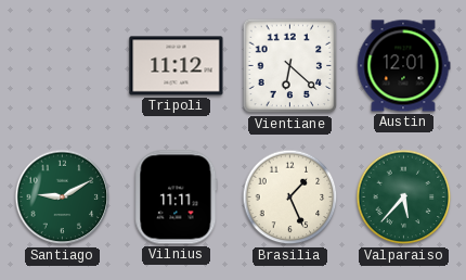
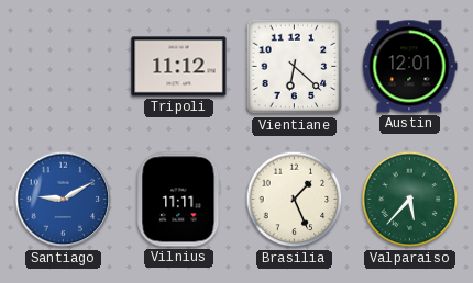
Santiago dial: green -> blue
